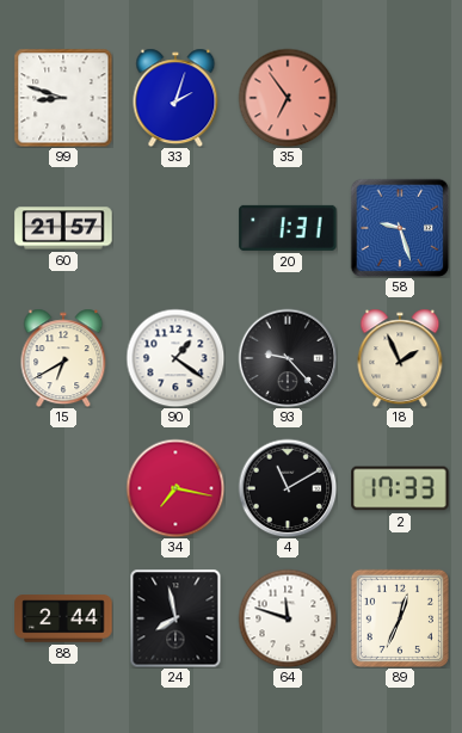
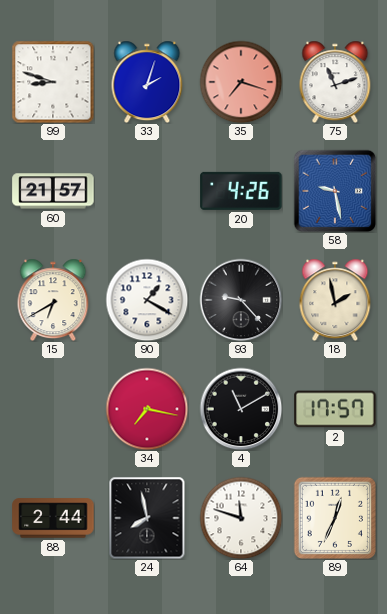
35: 6:54 -> 7:18
75: none -> 11:12
20: 1:31 -> 4:26
58: 9:27 -> 9:28
90: 1:21 -> 1:20
18: 1:56 -> 1:58
2: 17:33 -> 17:57
